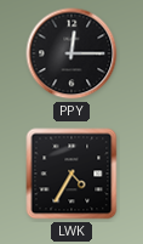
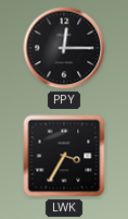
LWK: 4:35 -> 3:35
